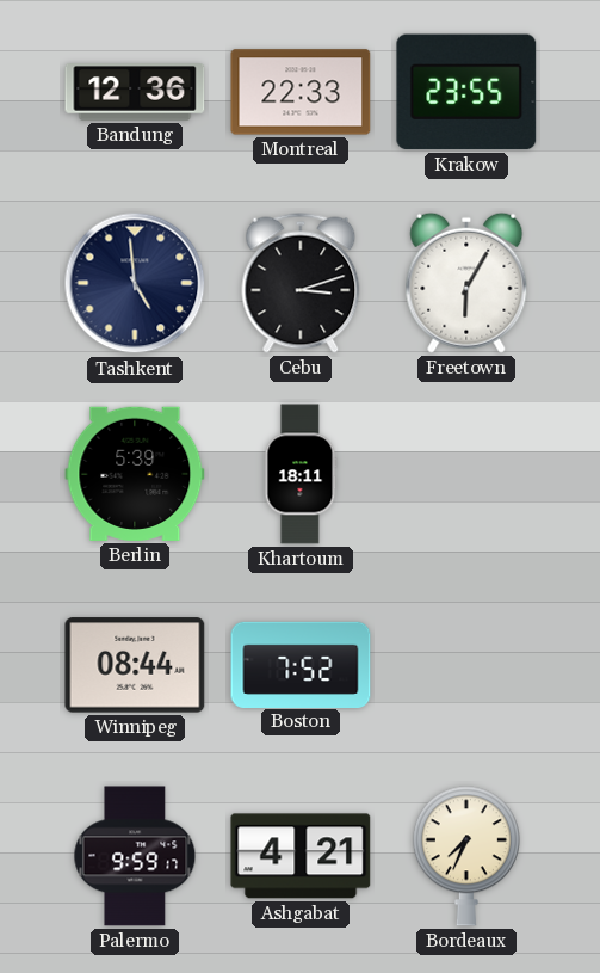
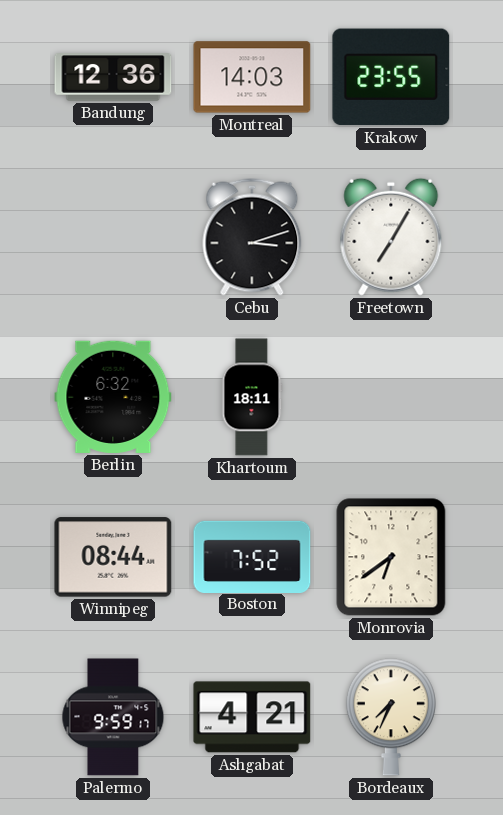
Montreal: 22:33 -> 14:03
Tashkent: 4:59 -> none
Freetown: 6:05 -> 7:05
Berlin: 5:39 -> 6:32
Monrovia: none -> 6:39
